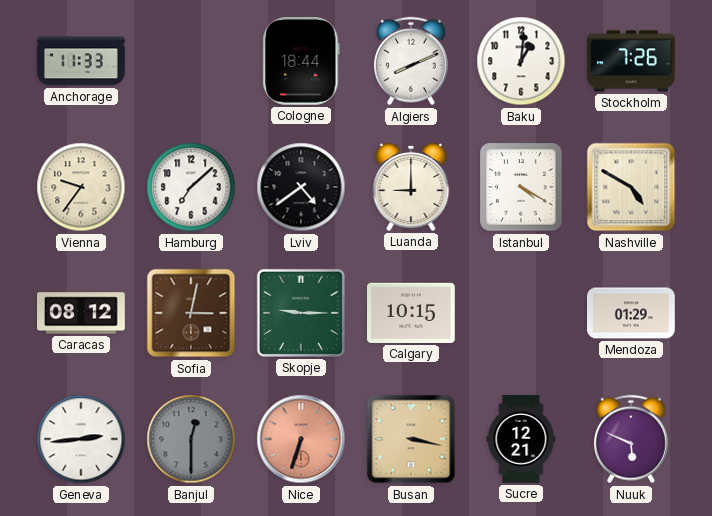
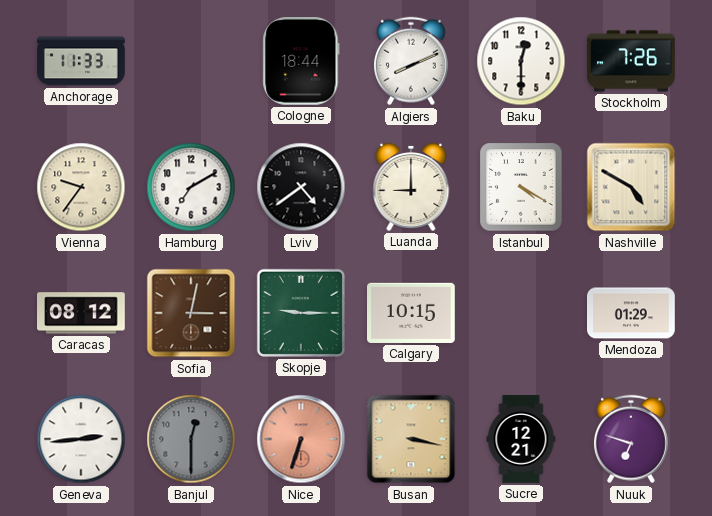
Baku: 1:01 -> 12:30
Hamburg: 7:08 -> 7:10
Nuuk: 5:49 -> 6:48
